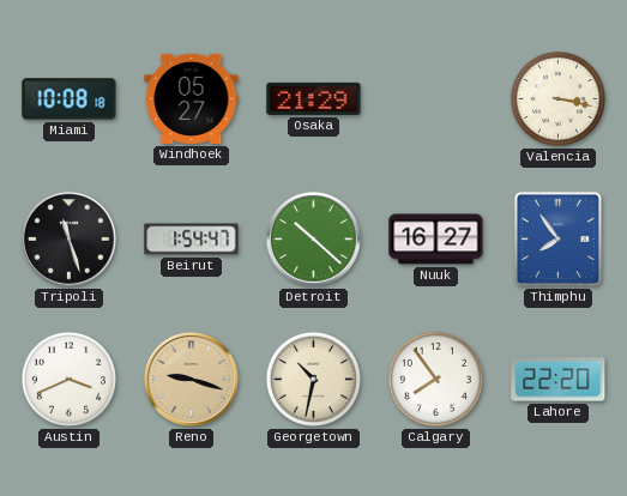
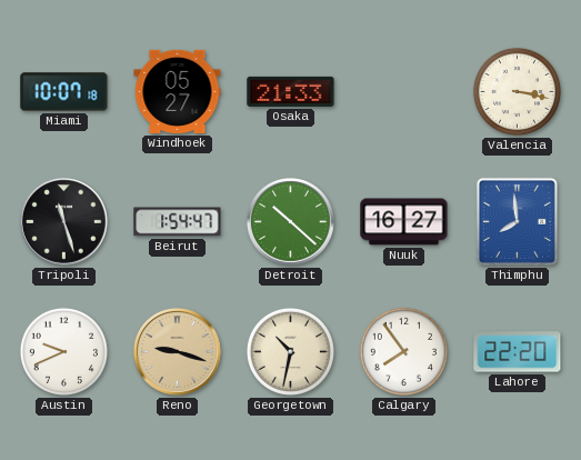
Miami: 10:08 -> 10:07
Osaka: 21:29 -> 21:33
Thimphu: 7:54 -> 7:59
Austin: 3:41 -> 9:41
